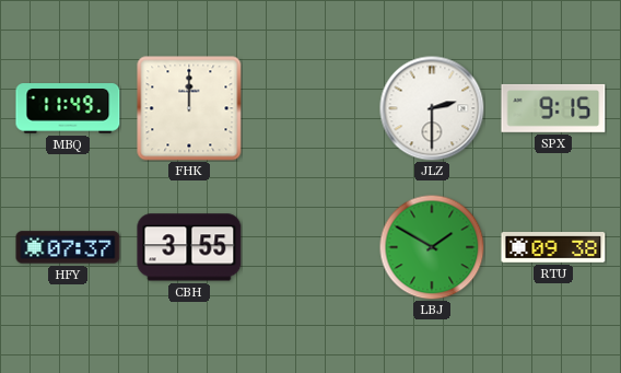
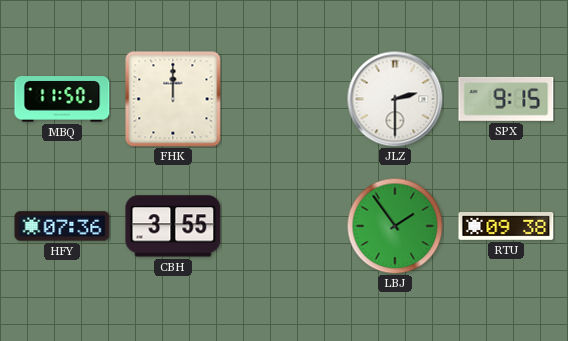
MBQ: 11:49 -> 11:50
HFY: 07:37 -> 07:36
LBJ: 1:50 -> 1:54
